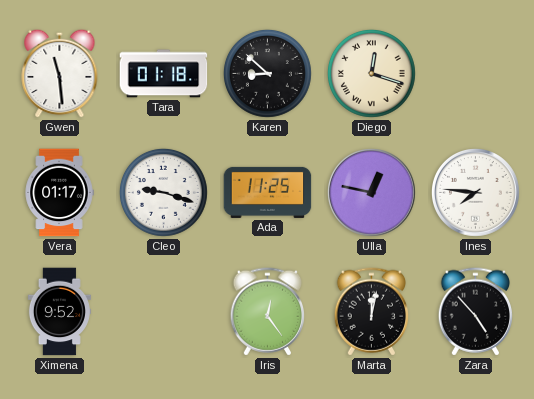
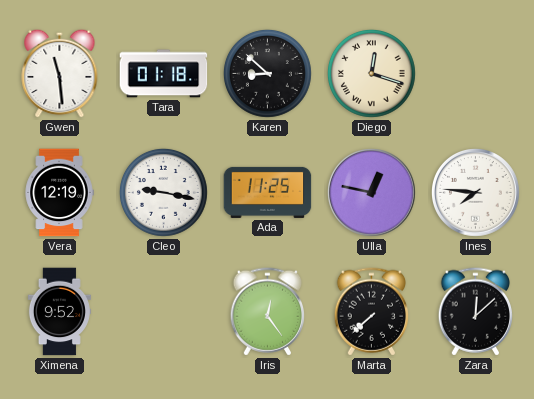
Vera: 01:17 -> 12:19
Cleo: 9:18 -> 9:17
Marta: 12:02 -> 7:38
Zara: 4:53 -> 12:08
